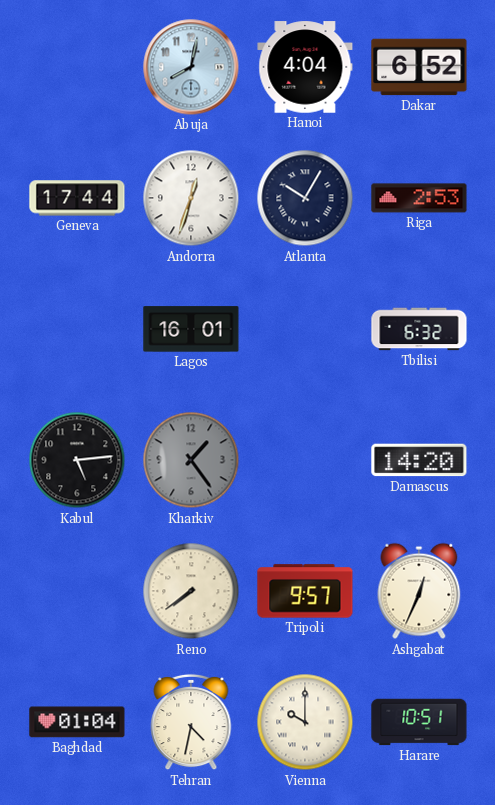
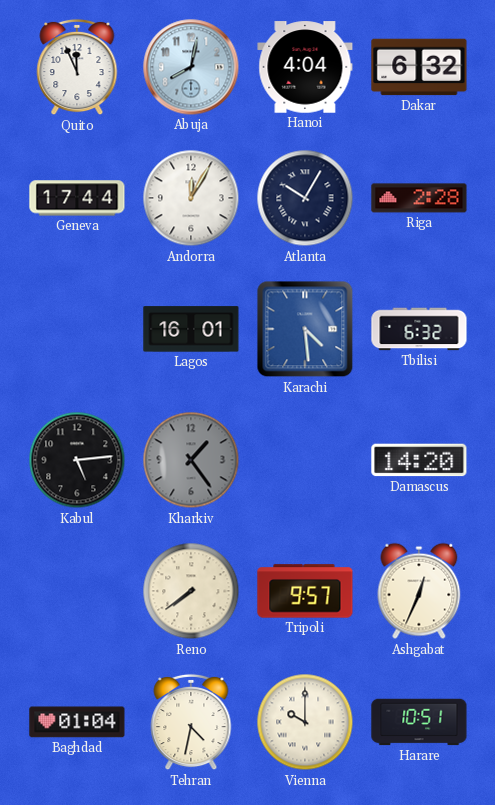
Quito: none -> 11:56
Dakar: 6:52 -> 6:32
Andorra: 12:33 -> 12:05
Riga: 2:53 -> 2:28
Karachi: none -> 4:29
